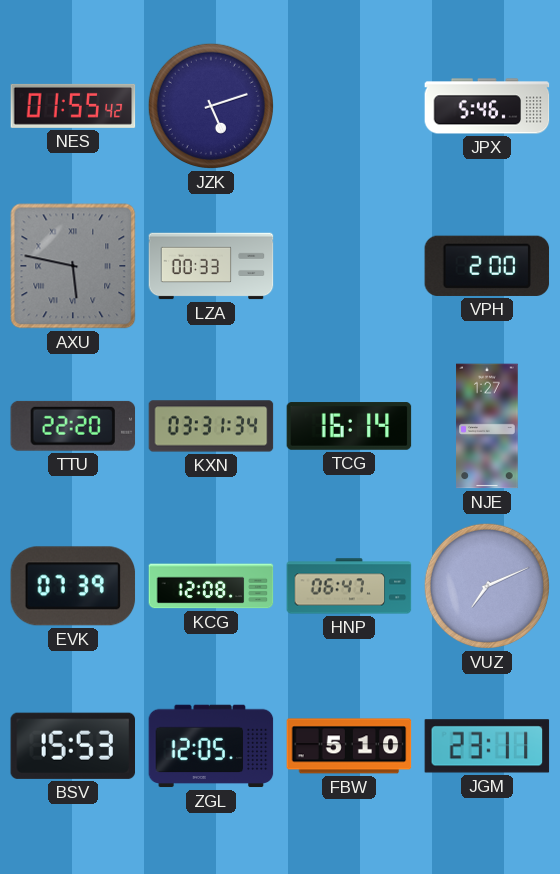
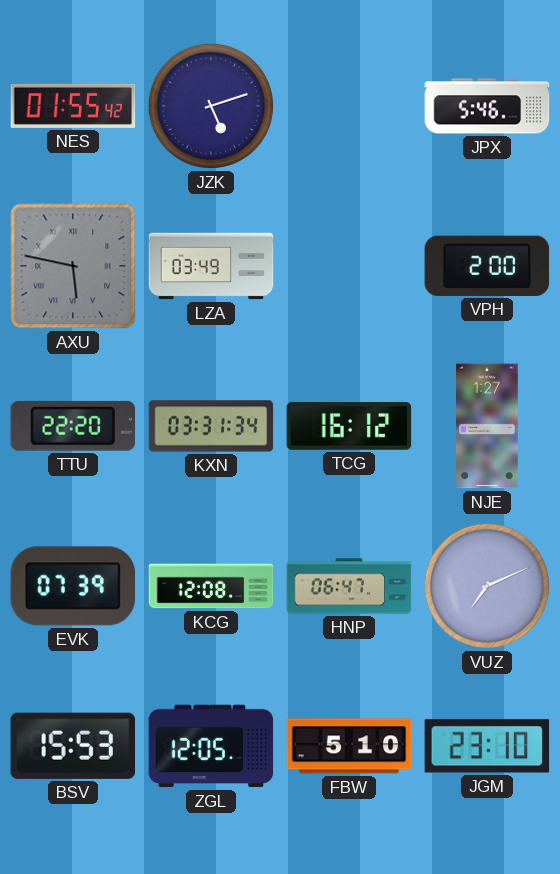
LZA: 00:33 -> 03:49
TCG: 16:14 -> 16:12
JGM: 23:11 -> 23:10
